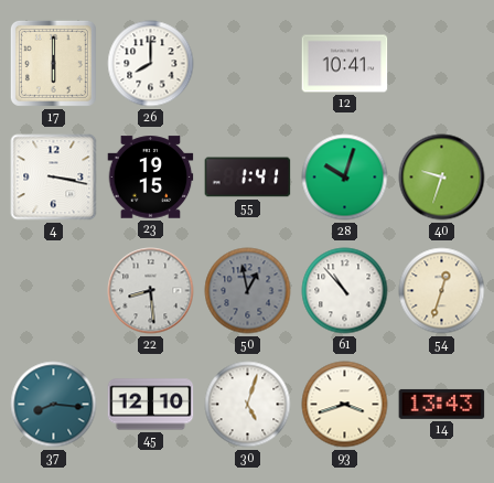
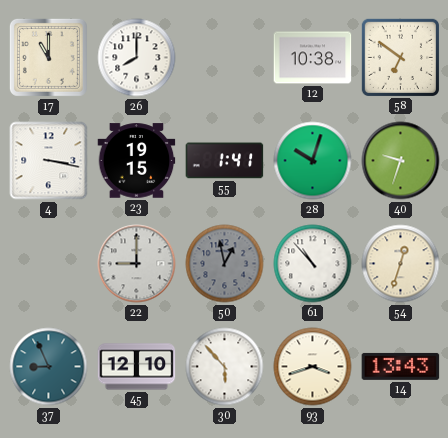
17: 6:00 -> 11:00
12: 10:41 -> 10:38
58: none -> 6:51
22: 8:29 -> 9:00
37: 8:16 -> 8:56
30: 5:03 -> 5:53
